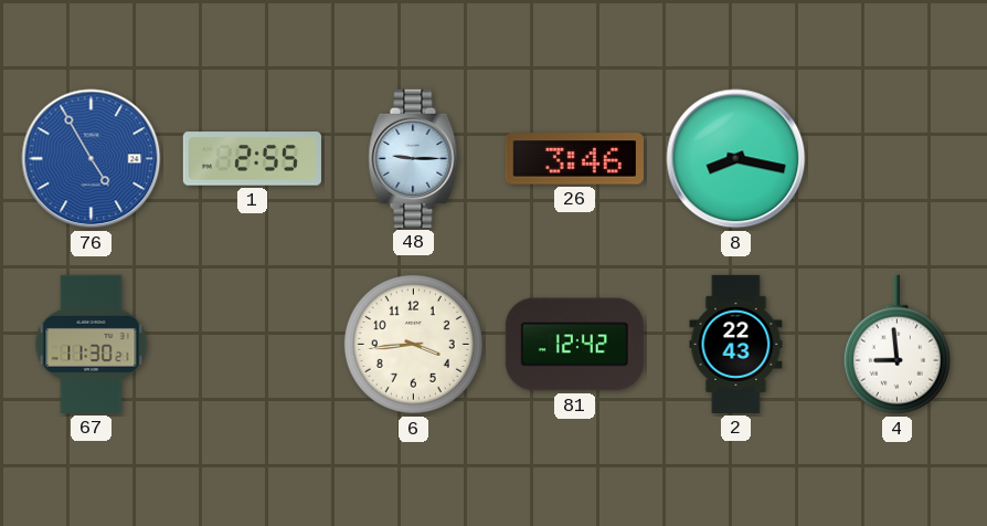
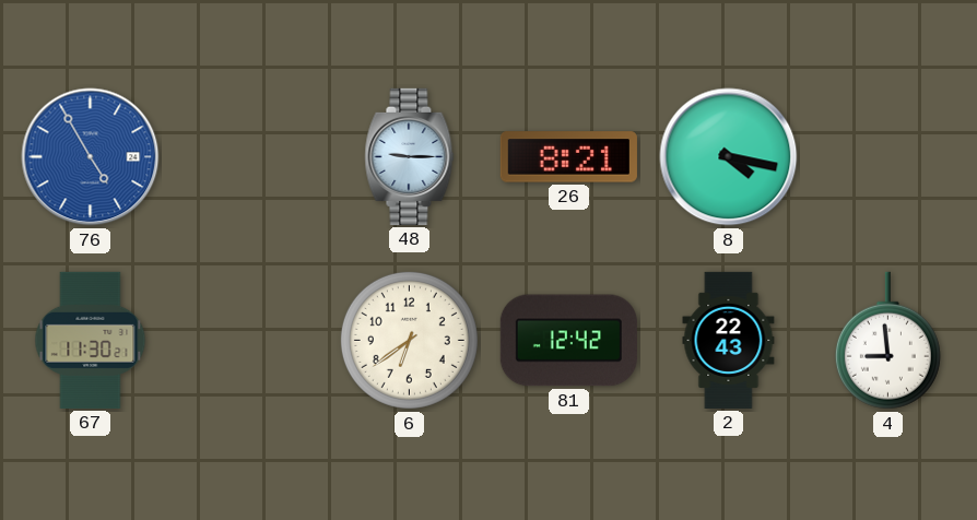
1: 2:55 -> none
26: 3:46 -> 8:21
8: 8:17 -> 4:17
6: 3:44 -> 6:39
